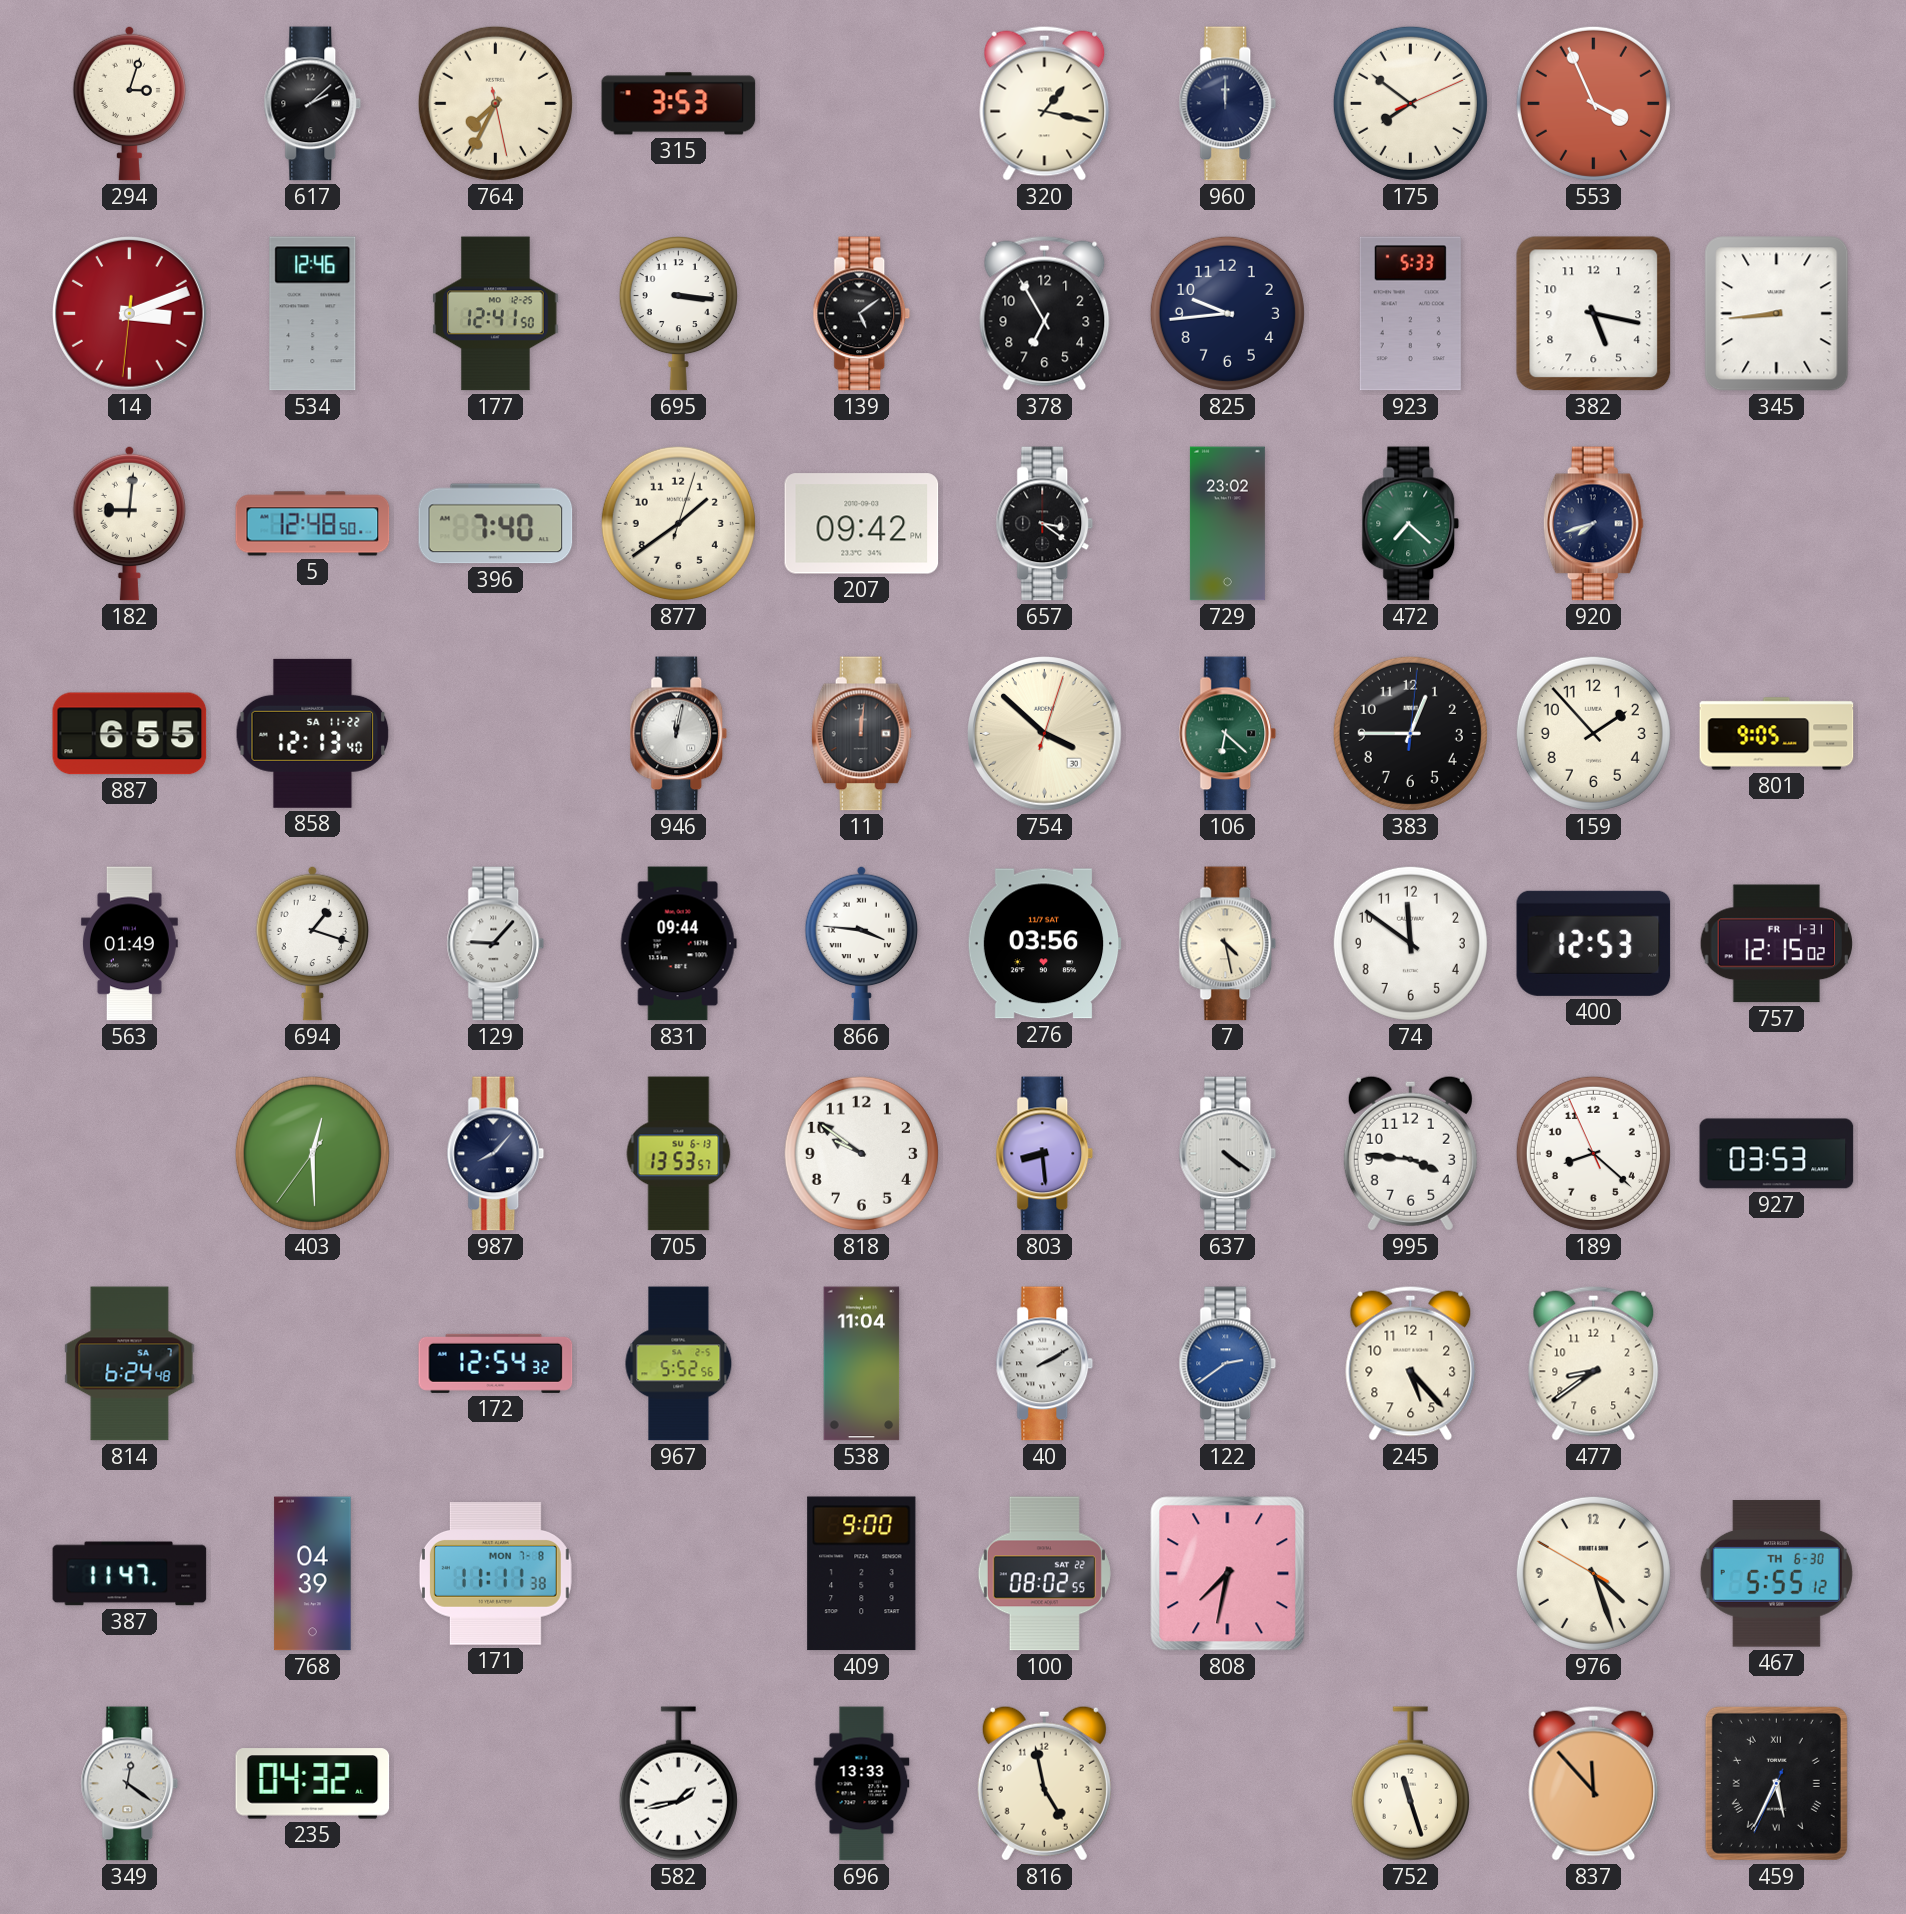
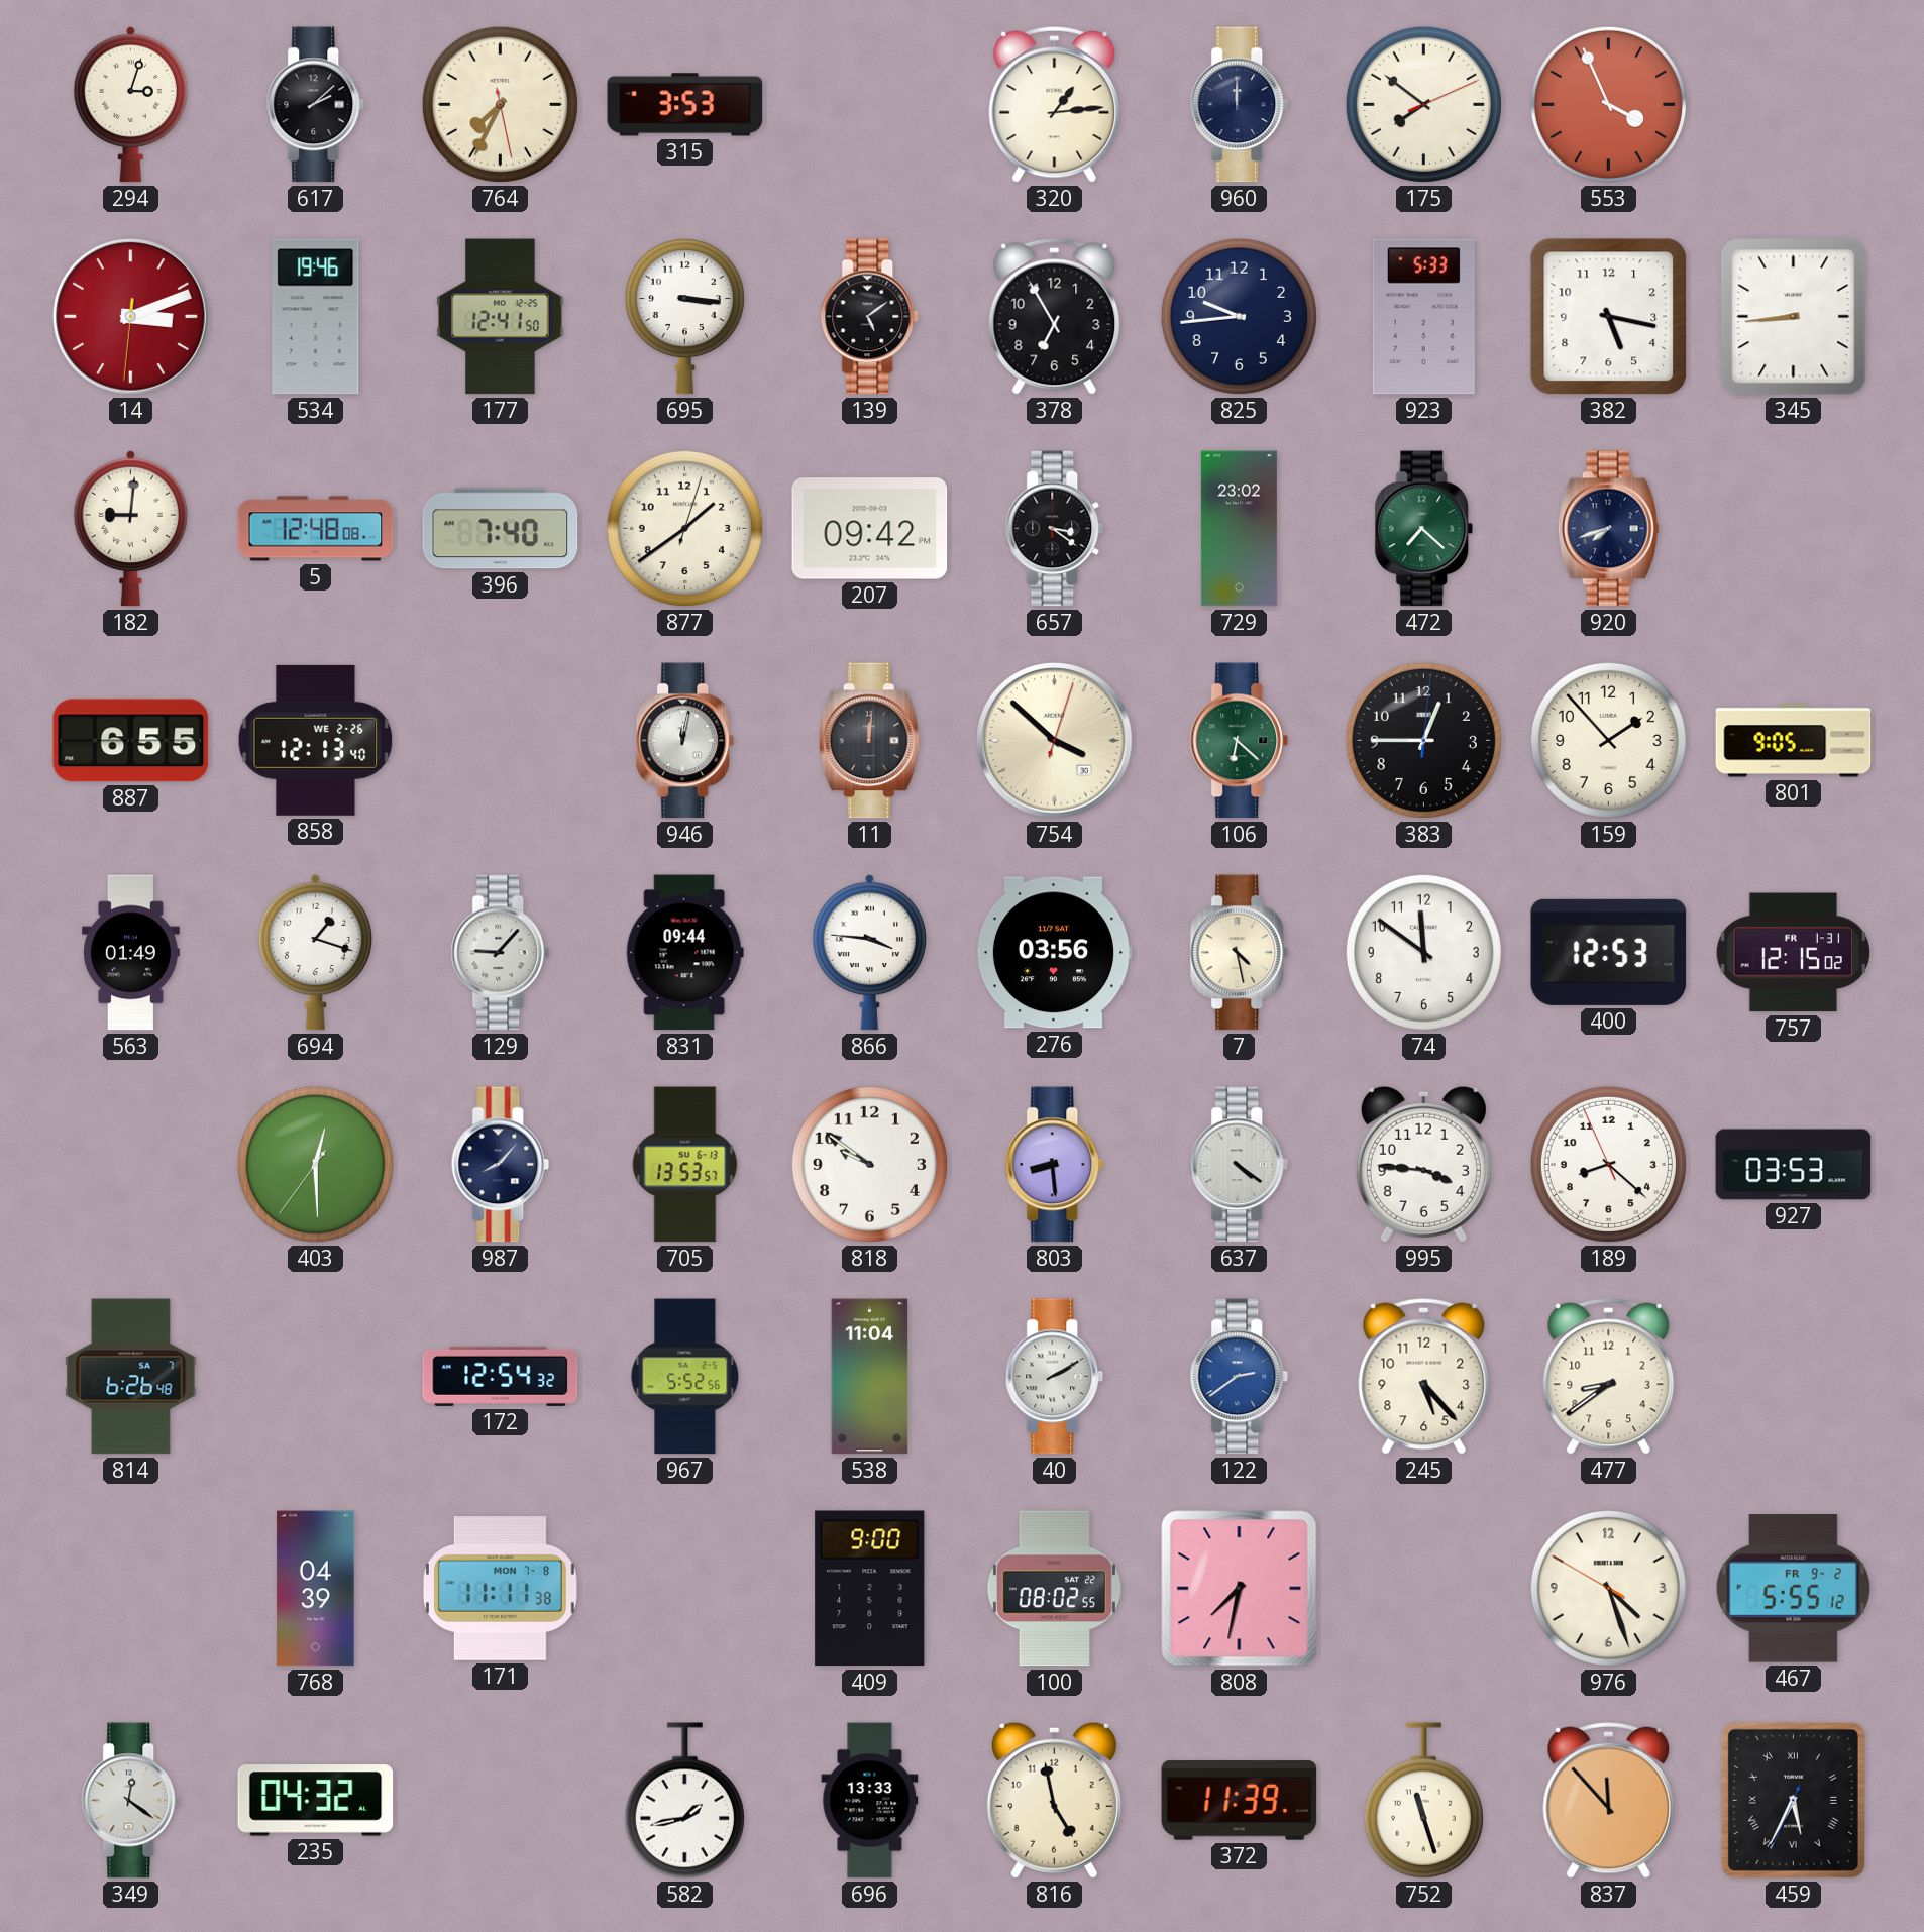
320: 1:17 -> 1:14
534: 12:46 -> 19:46
5: 12:48:50 -> 12:48:08
858 date: SA 11-22 -> WE 2-26
814: 6:24 -> 6:26
387: 11:47 -> none
467 date: TH 6-30 -> FR 9-2
372: none -> 11:39
